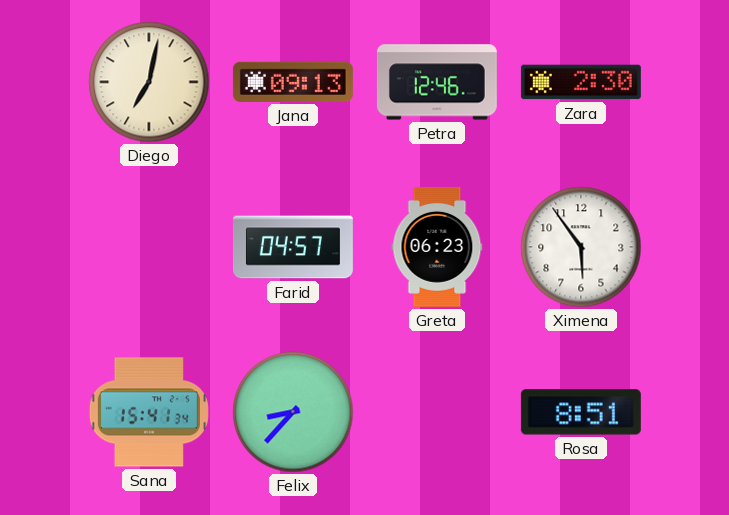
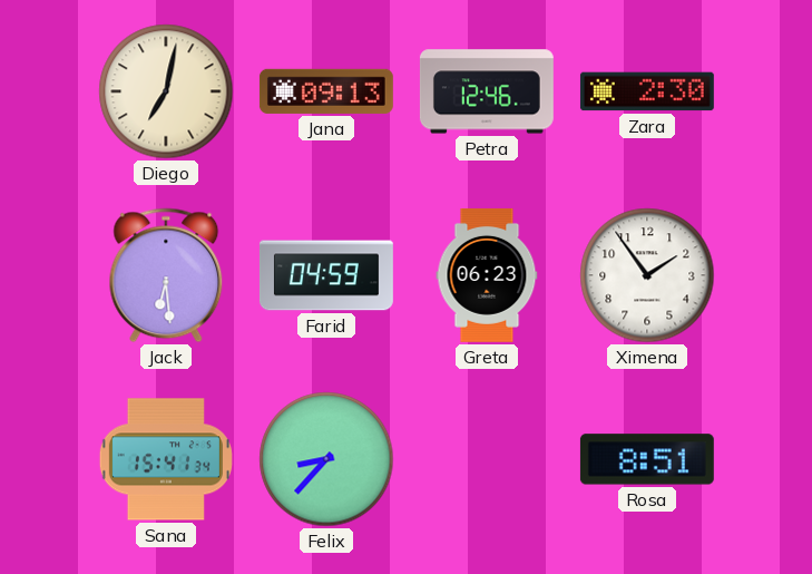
Jack: none -> 6:29
Farid: 04:57 -> 04:59
Ximena: 5:54 -> 1:54
